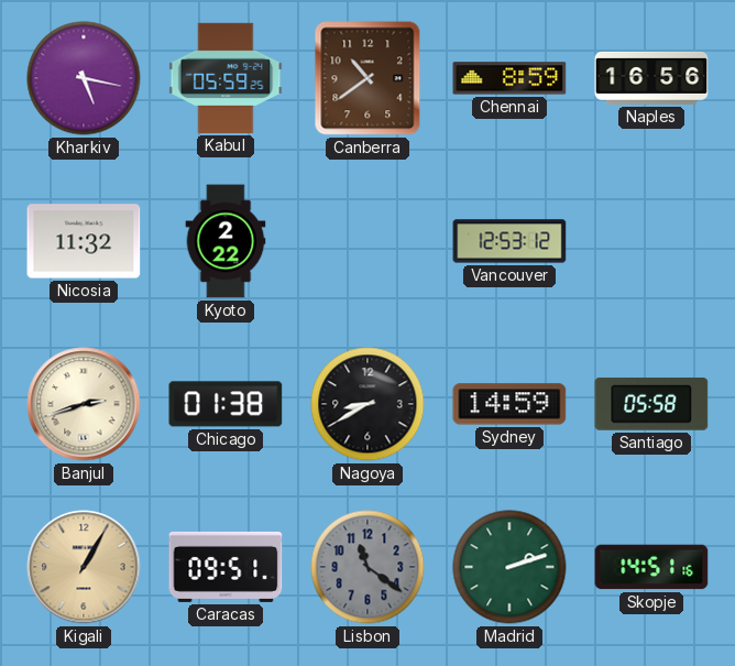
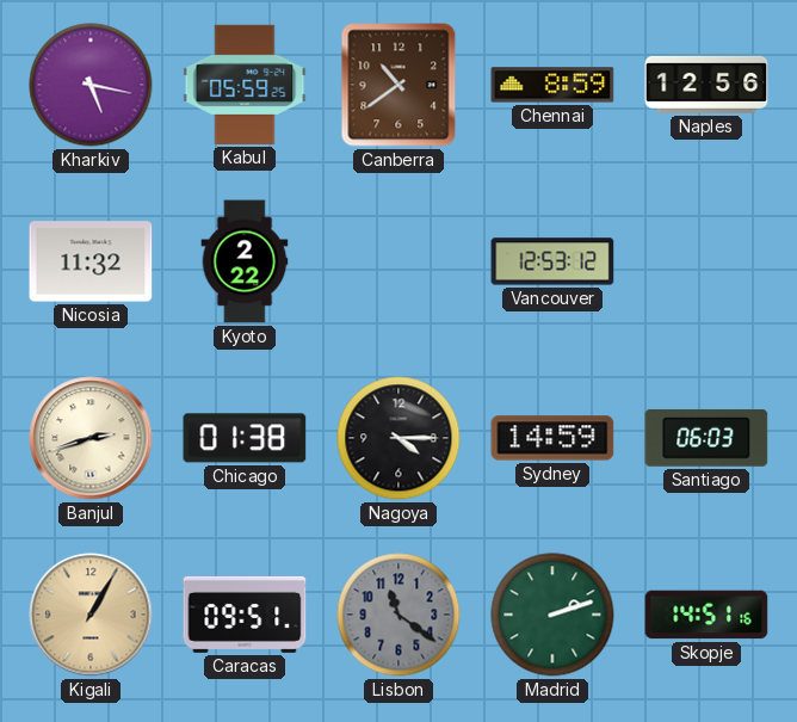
Naples: 16:56 -> 12:56
Nagoya: 8:40 -> 4:15
Santiago: 05:58 -> 06:03
